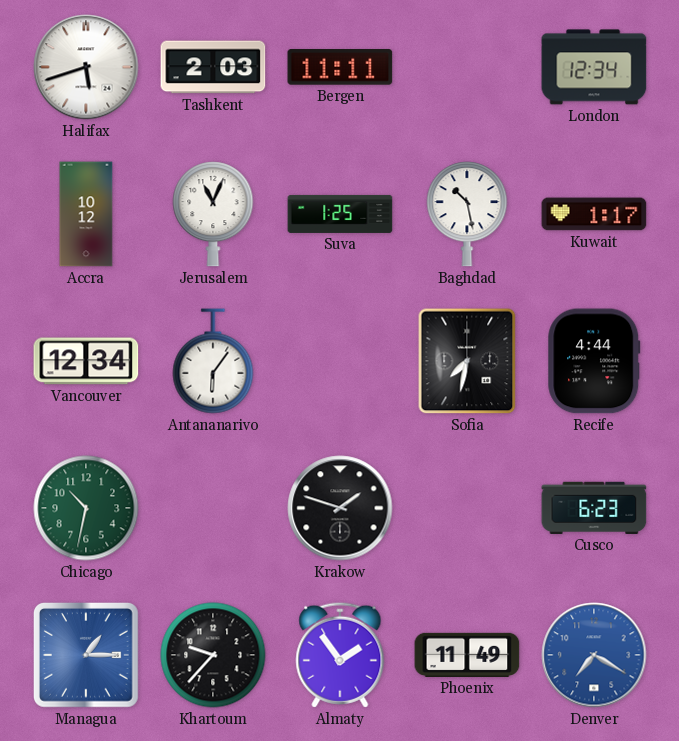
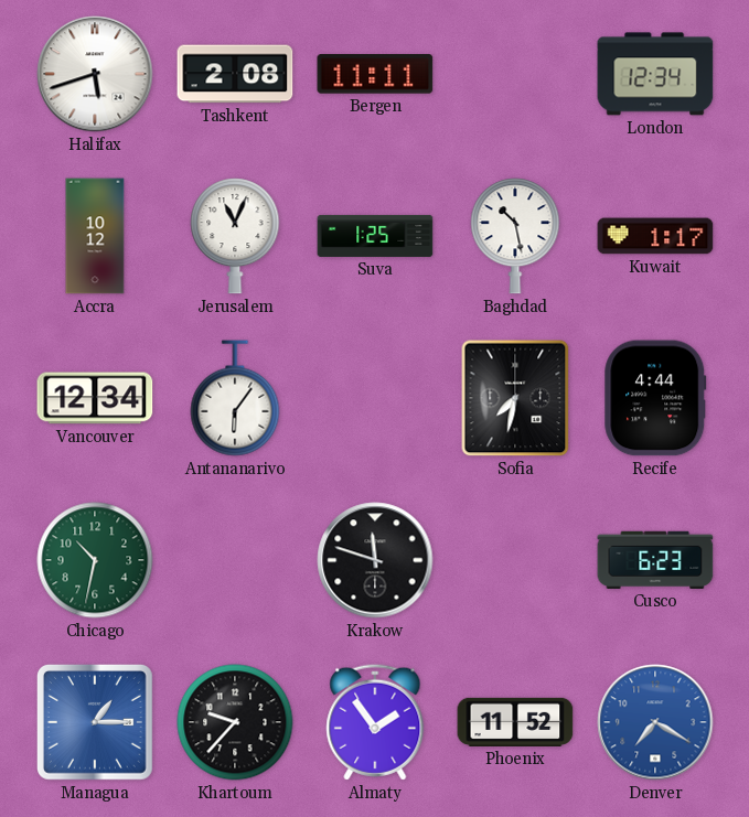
Tashkent: 2:03 -> 2:08
Krakow: 1:48 -> 11:48
Phoenix: 11:49 -> 11:52
